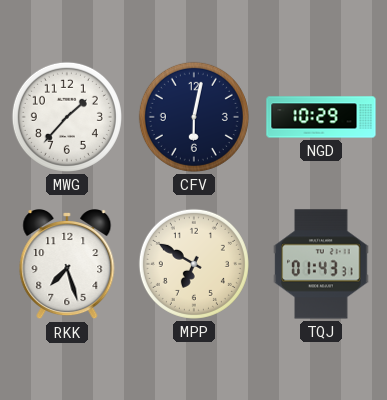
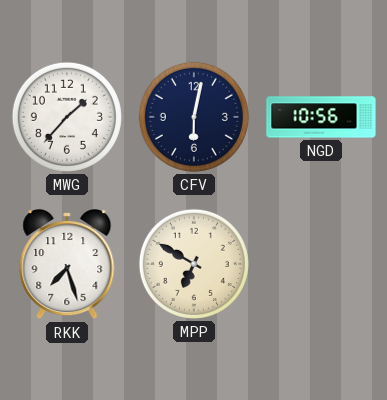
NGD: 10:29 -> 10:56
TQJ: 01:43 -> none
